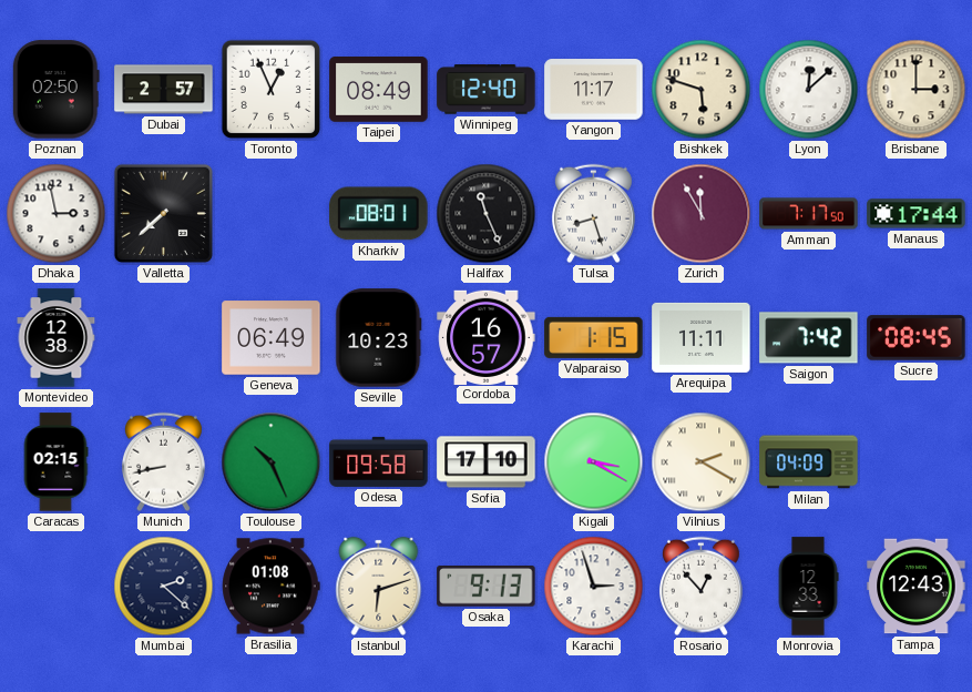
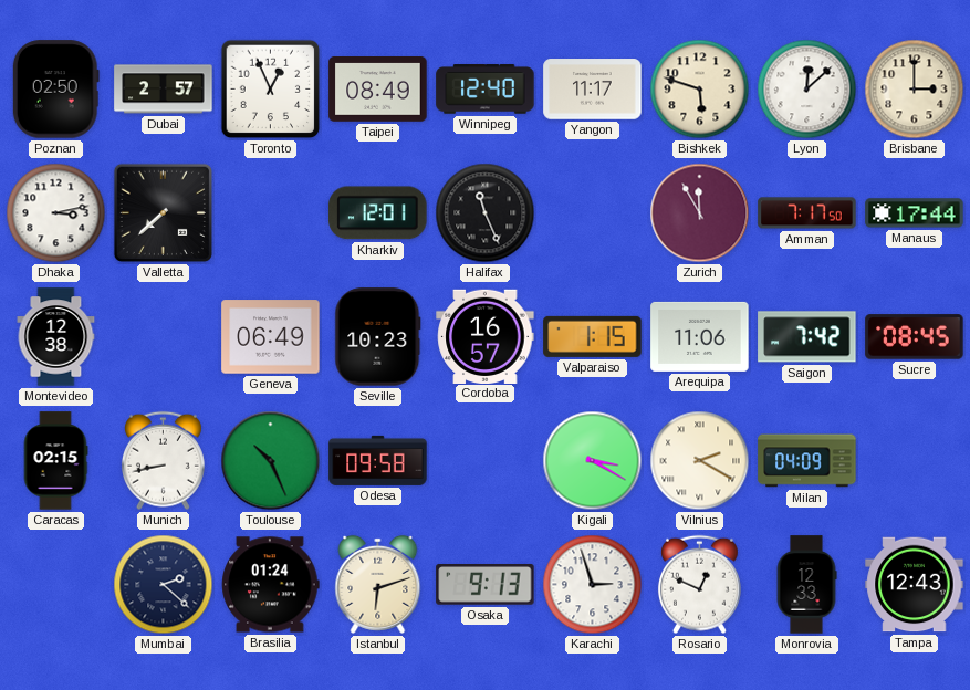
Dhaka: 2:58 -> 3:13
Kharkiv: 08:01 -> 12:01
Tulsa: 8:27 -> none
Arequipa: 11:11 -> 11:06
Sofia: 17:10 -> none
Brasilia: 01:08 -> 01:24
Rosario: 12:53 -> 12:49
